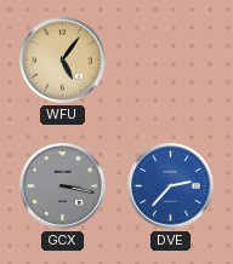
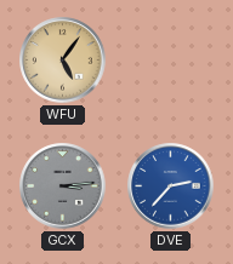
GCX: 3:17 -> 3:14
